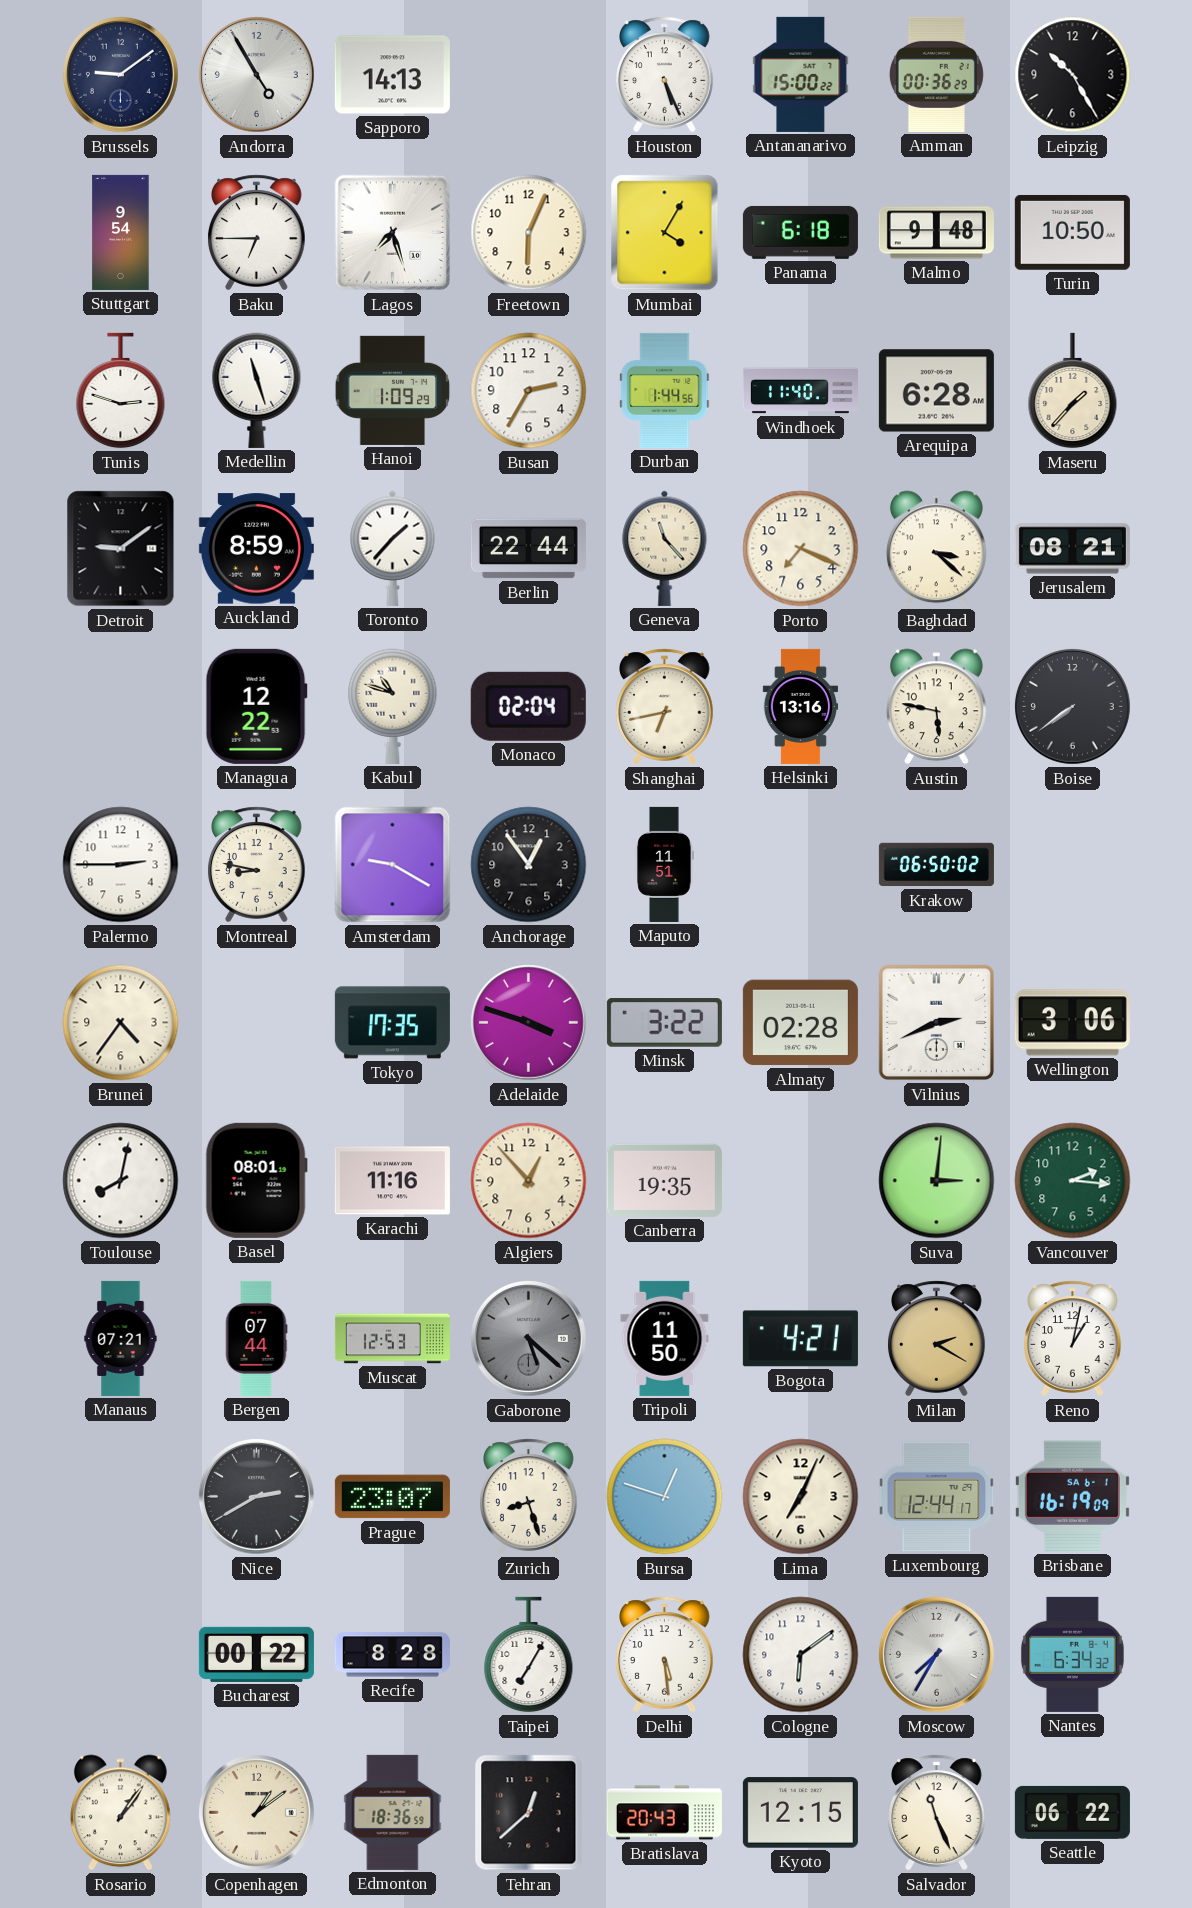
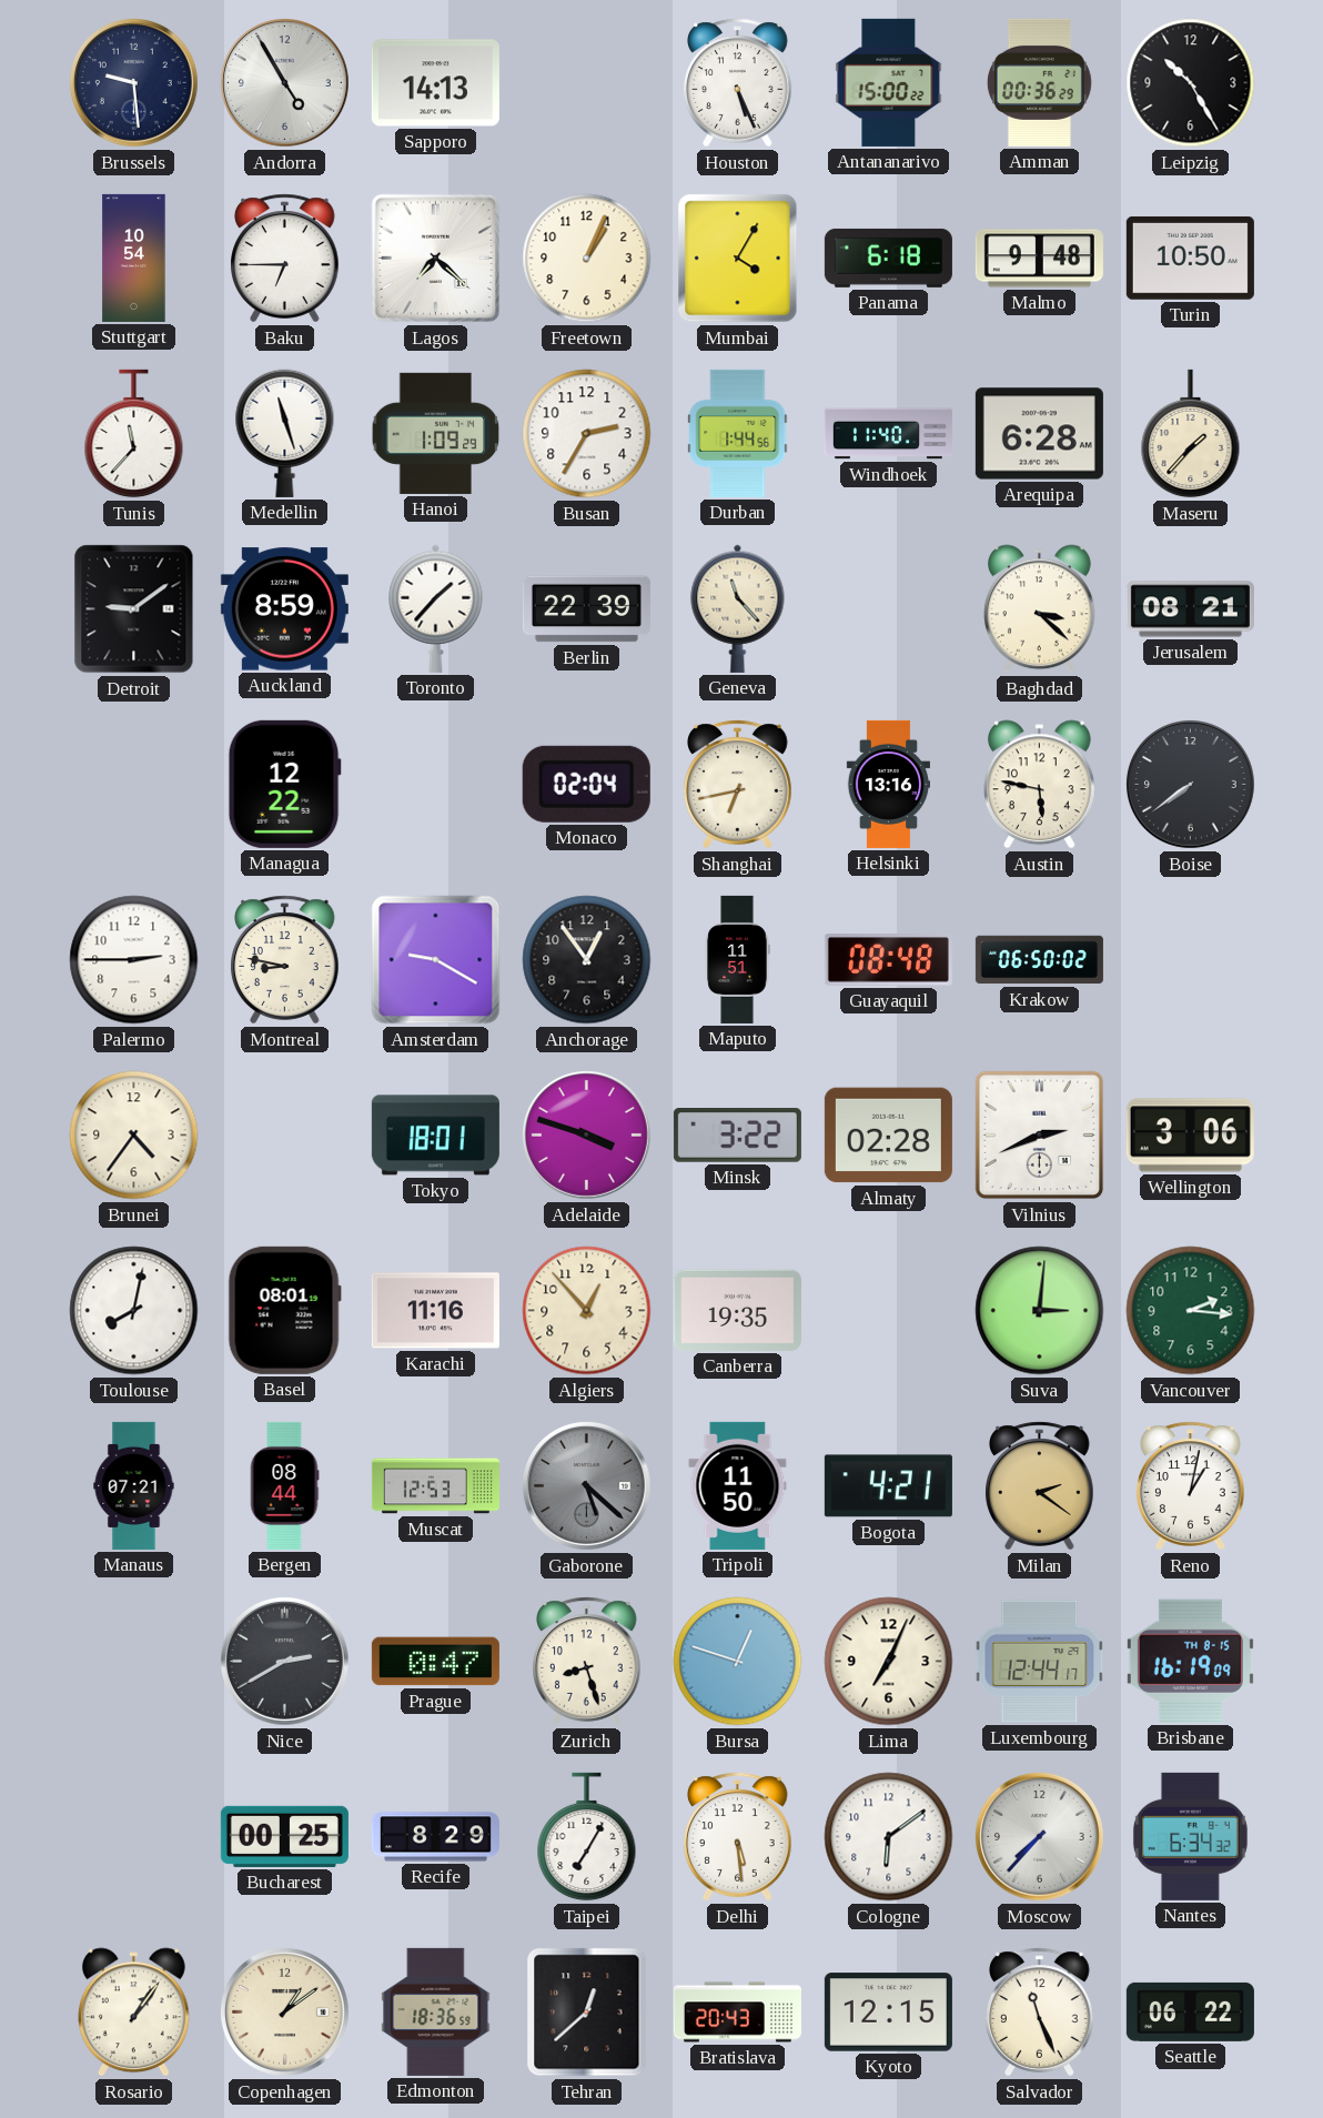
Brussels: 9:09 -> 9:29
Stuttgart: 9:54 -> 10:54
Lagos: 7:27 -> 7:22
Freetown: 6:04 -> 1:04
Tunis: 2:48 -> 11:37
Berlin: 22:44 -> 22:39
Porto: 7:19 -> none
Kabul: 10:48 -> none
Guayaquil: none -> 08:48
Tokyo: 17:35 -> 18:01
Bergen: 07:44 -> 08:44
Milan: 2:20 -> 2:21
Prague: 23:07 -> 0:47
Brisbane date: SA 6-1 -> TH 8-15
Bucharest: 00:22 -> 00:25
Recife: 8:28 -> 8:29
Moscow: 7:35 -> 7:37
